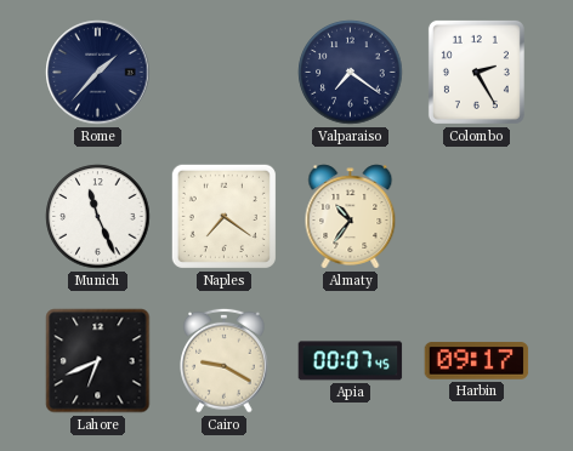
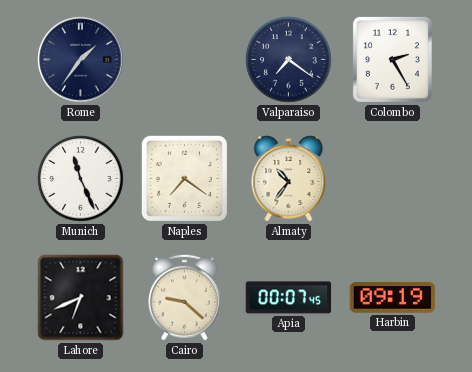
Rome: 1:37 -> 1:36
Cairo: 9:20 -> 9:22
Harbin: 09:17 -> 09:19
